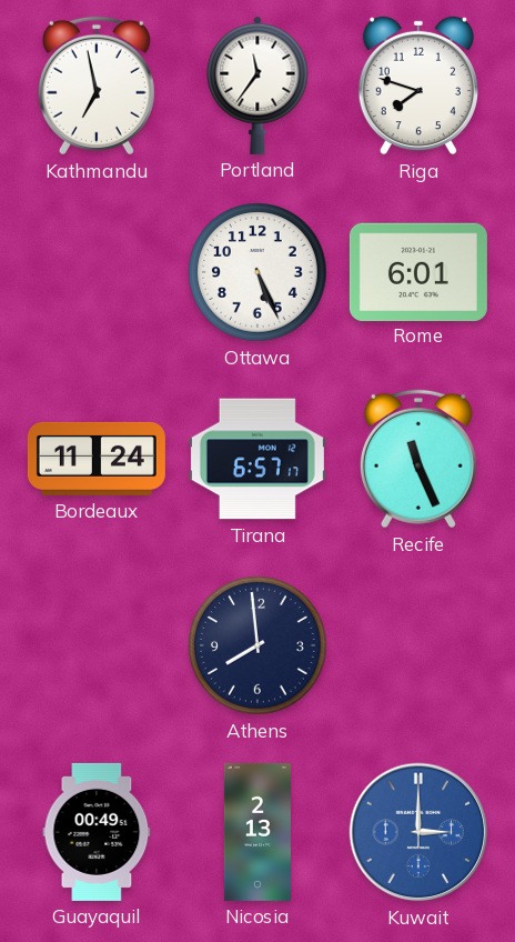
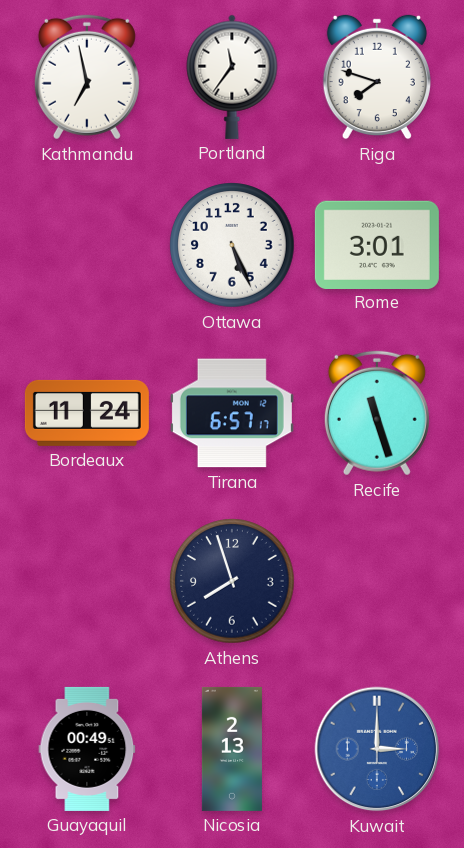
Rome: 6:01 -> 3:01
Recife: 11:26 -> 11:27
Athens: 7:59 -> 7:57
